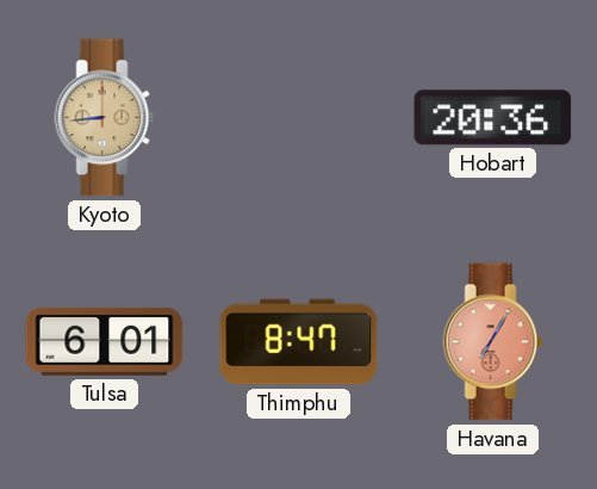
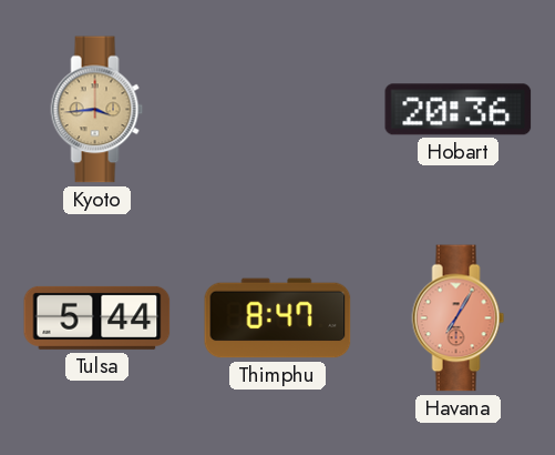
Kyoto: 8:44 -> 3:44
Tulsa: 6:01 -> 5:44
